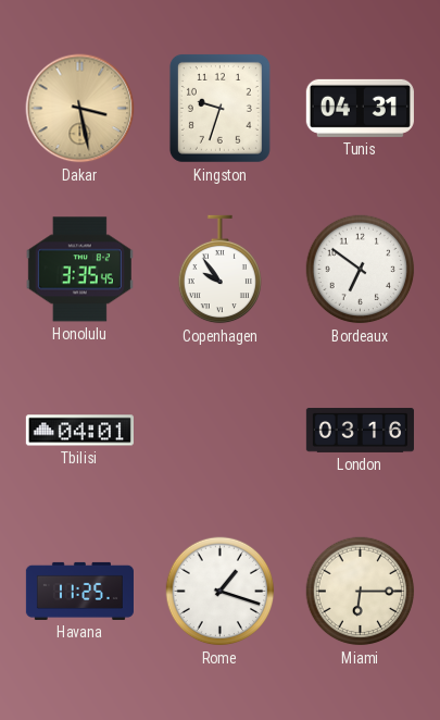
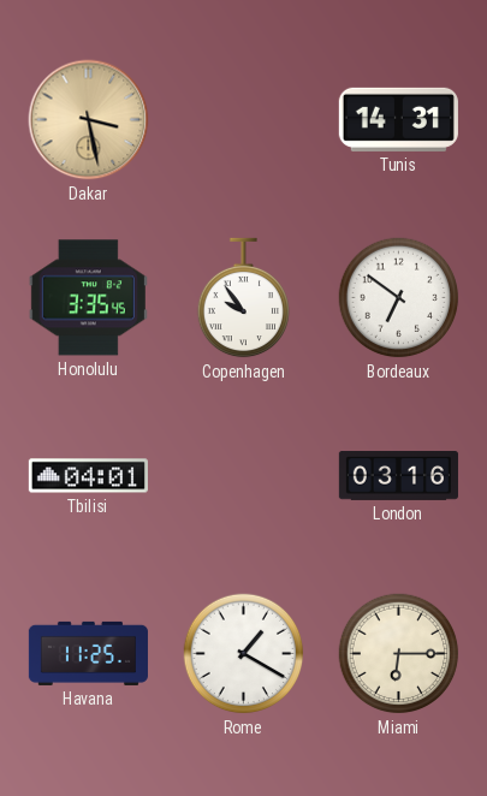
Kingston: 9:33 -> none
Tunis: 04:31 -> 14:31
Rome: 1:18 -> 1:20
